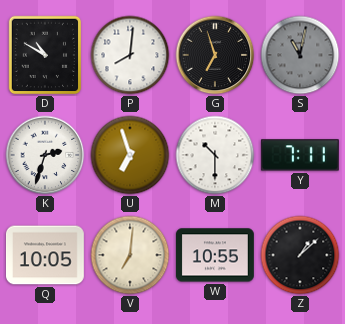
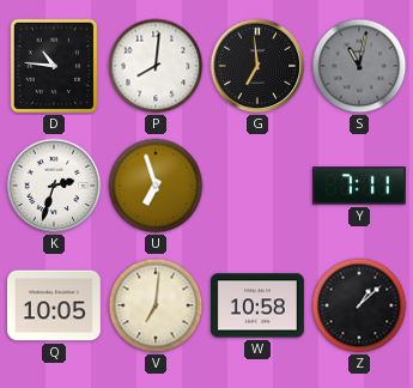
D: 10:50 -> 10:46
G: 6:57 -> 6:59
M: 10:30 -> none
W: 10:55 -> 10:58
